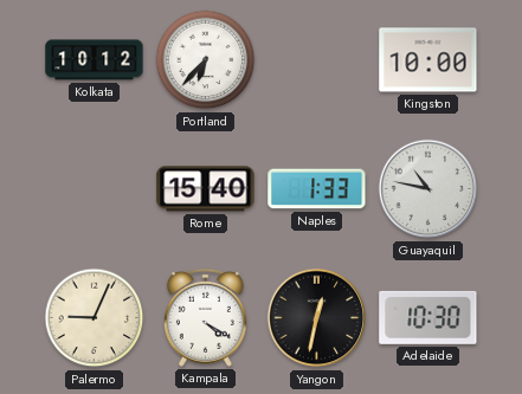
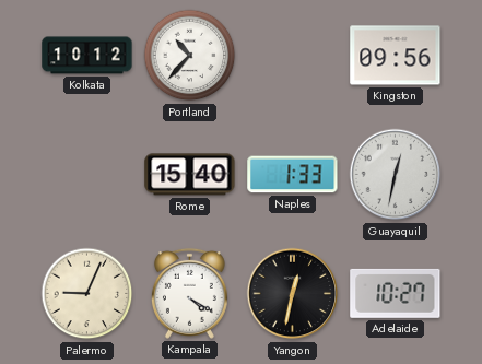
Portland: 6:37 -> 10:37
Kingston: 10:00 -> 09:56
Guayaquil: 10:47 -> 12:32
Adelaide: 10:30 -> 10:27
